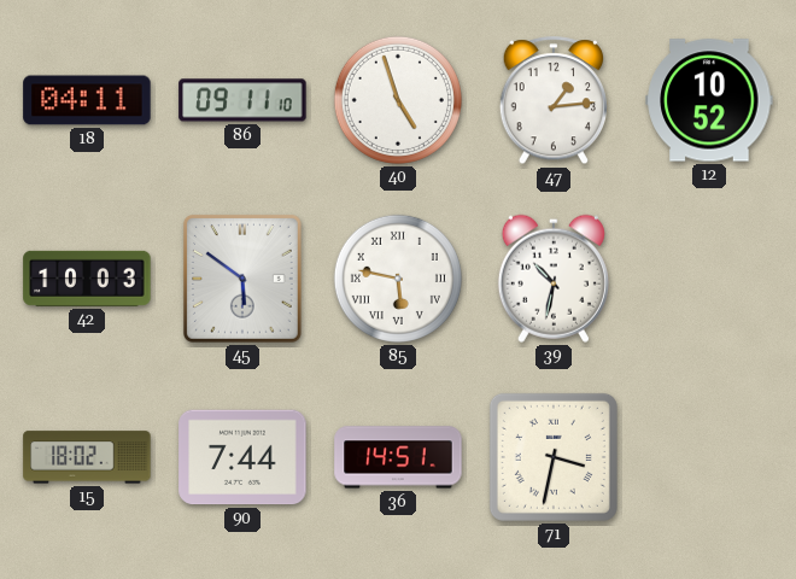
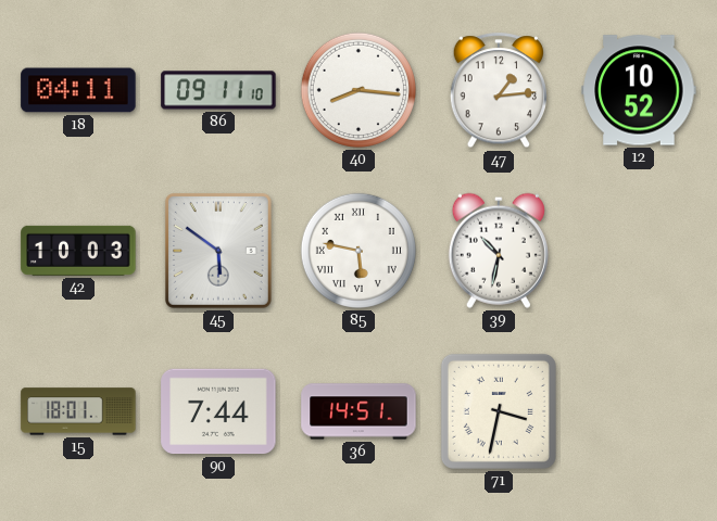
40: 4:57 -> 8:16
15: 18:02 -> 18:01
